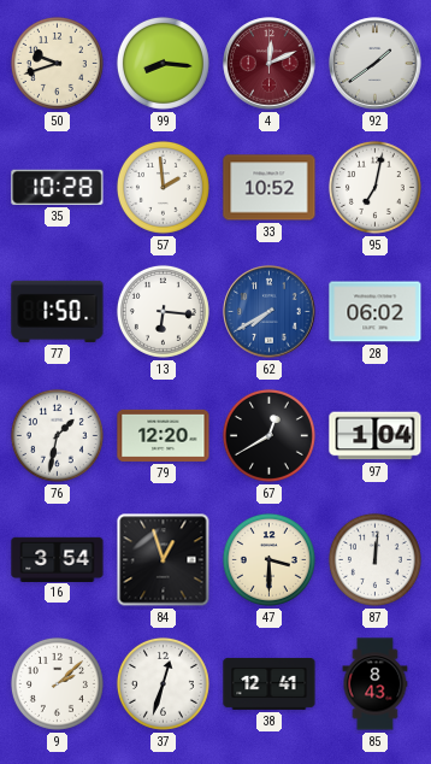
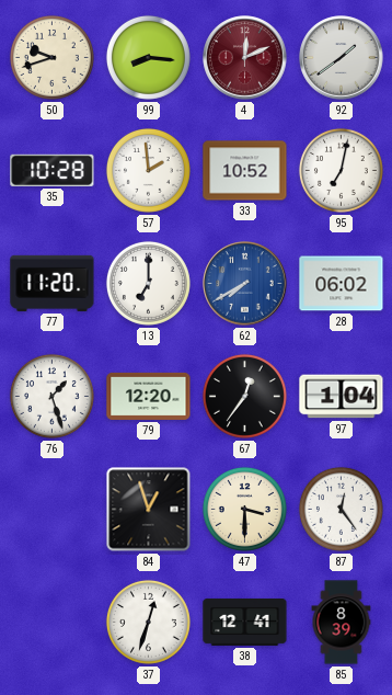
77: 1:50 -> 11:20
13: 6:16 -> 7:00
76: 1:32 -> 1:27
67: 12:40 -> 12:36
16: 3:54 -> none
87: 12:01 -> 12:24
9: 2:08 -> none
85: 8:43 -> 8:39
